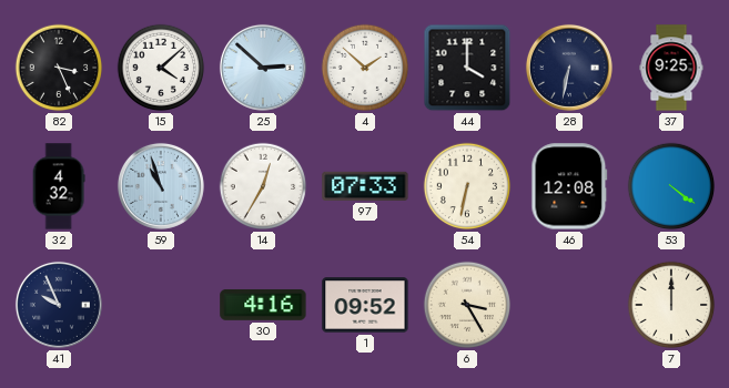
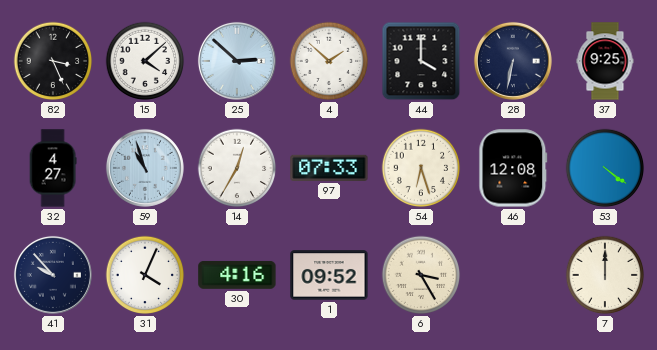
32: 4:32 -> 4:27
54: 6:32 -> 6:27
41: 9:56 -> 9:53
31: none -> 4:04
